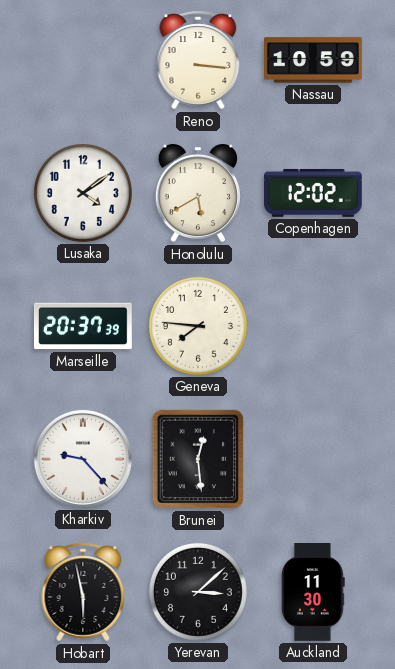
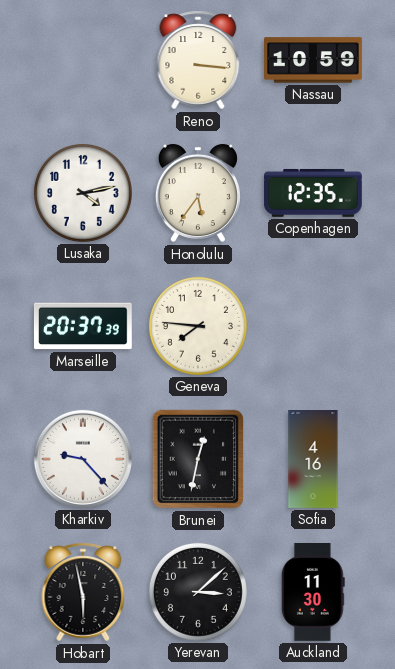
Lusaka: 4:09 -> 4:13
Honolulu: 5:40 -> 5:36
Copenhagen: 12:02 -> 12:35
Brunei: 12:29 -> 12:32
Sofia: none -> 4:16
